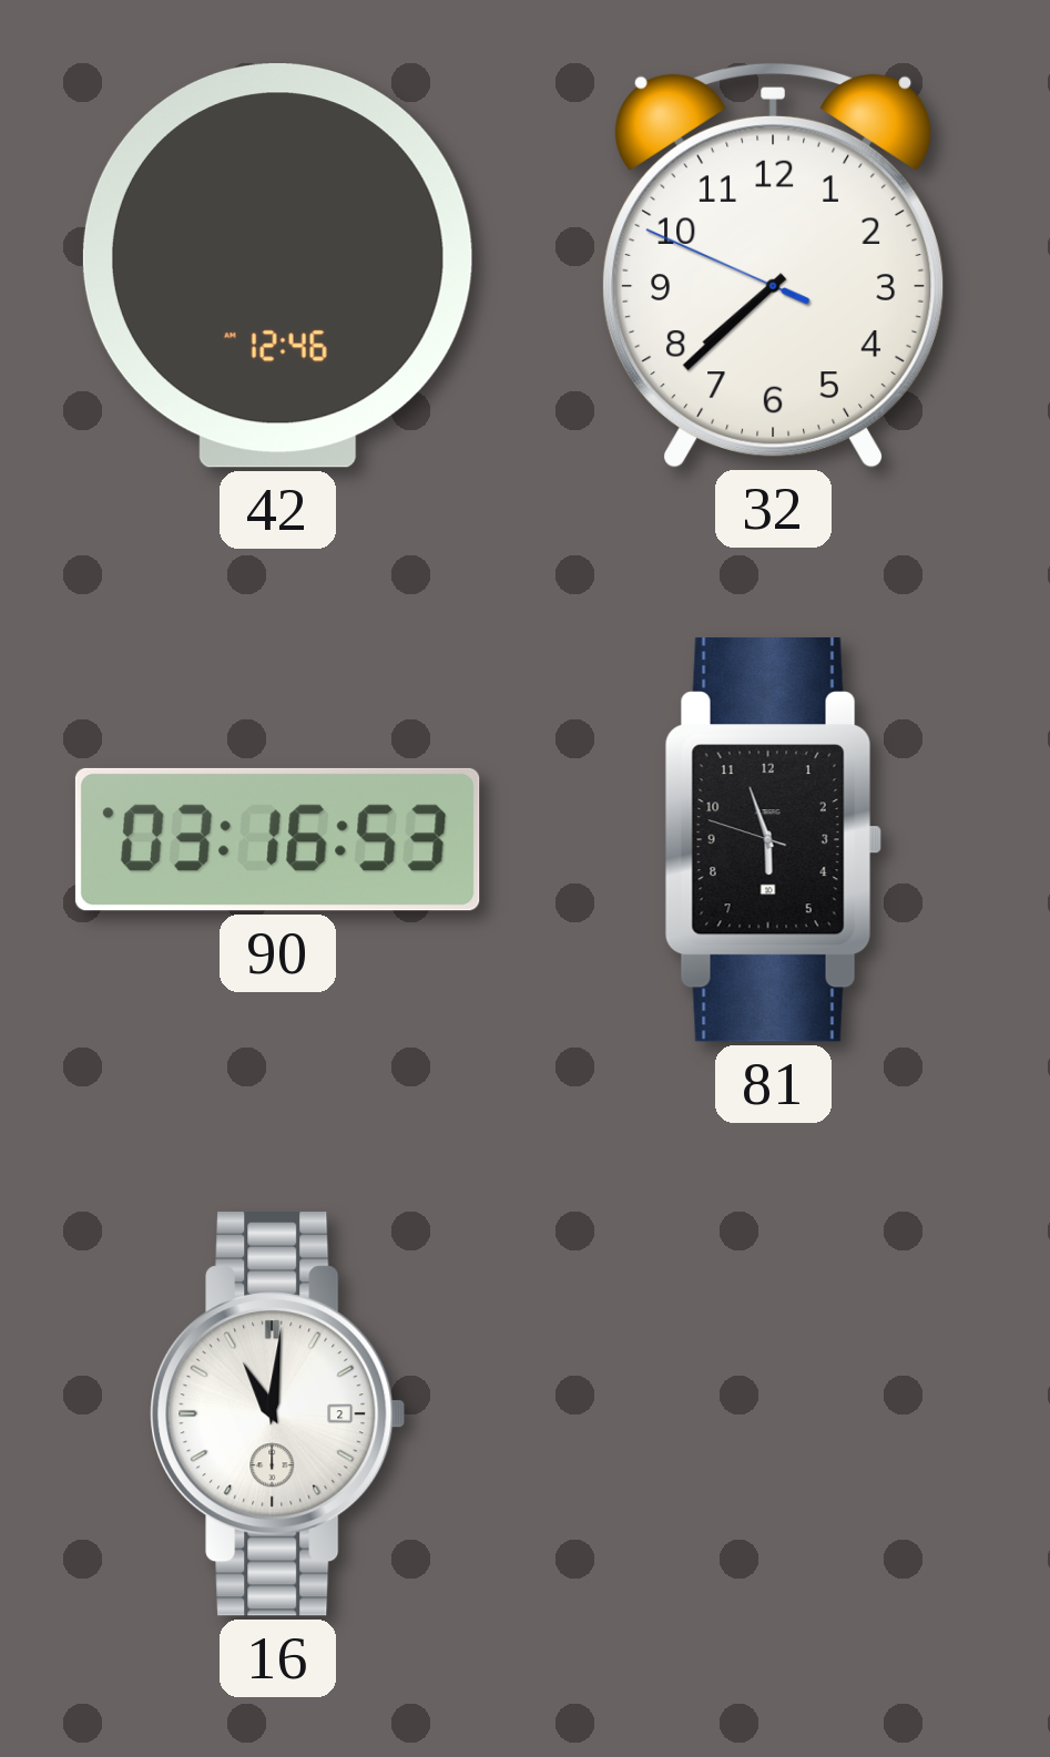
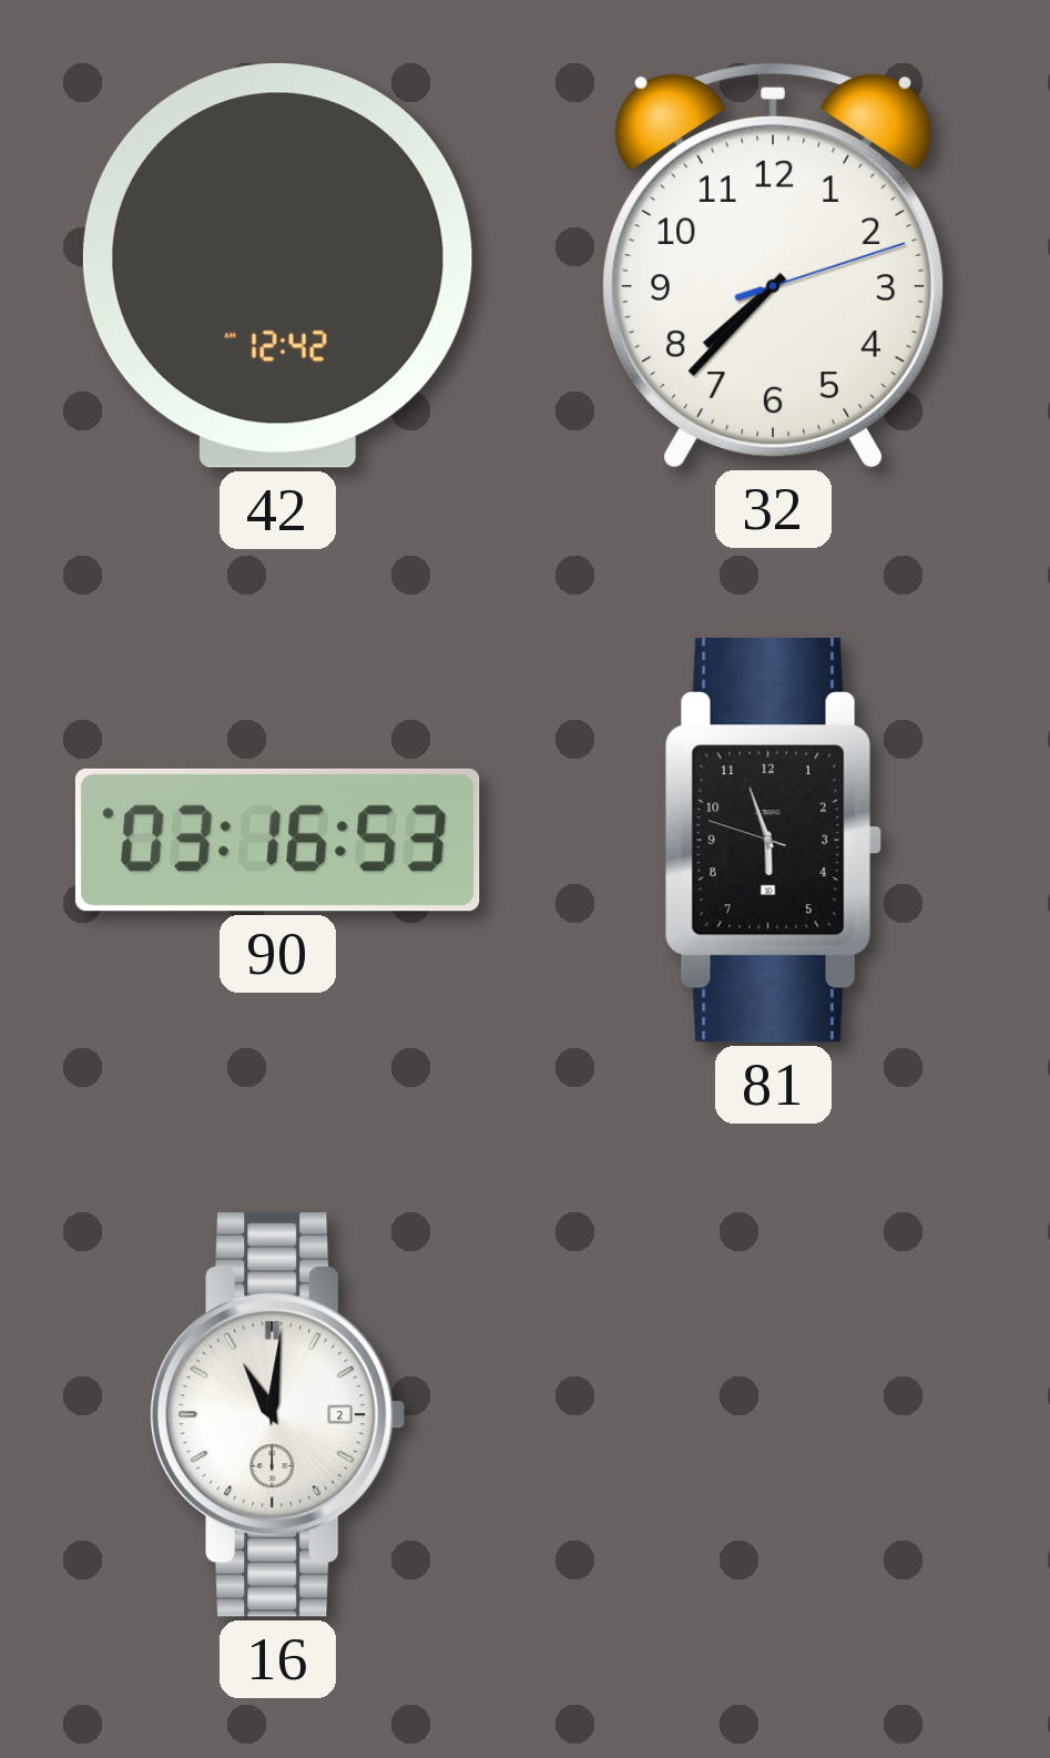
42: 12:46 -> 12:42
32: 7:37:49 -> 7:37:12
